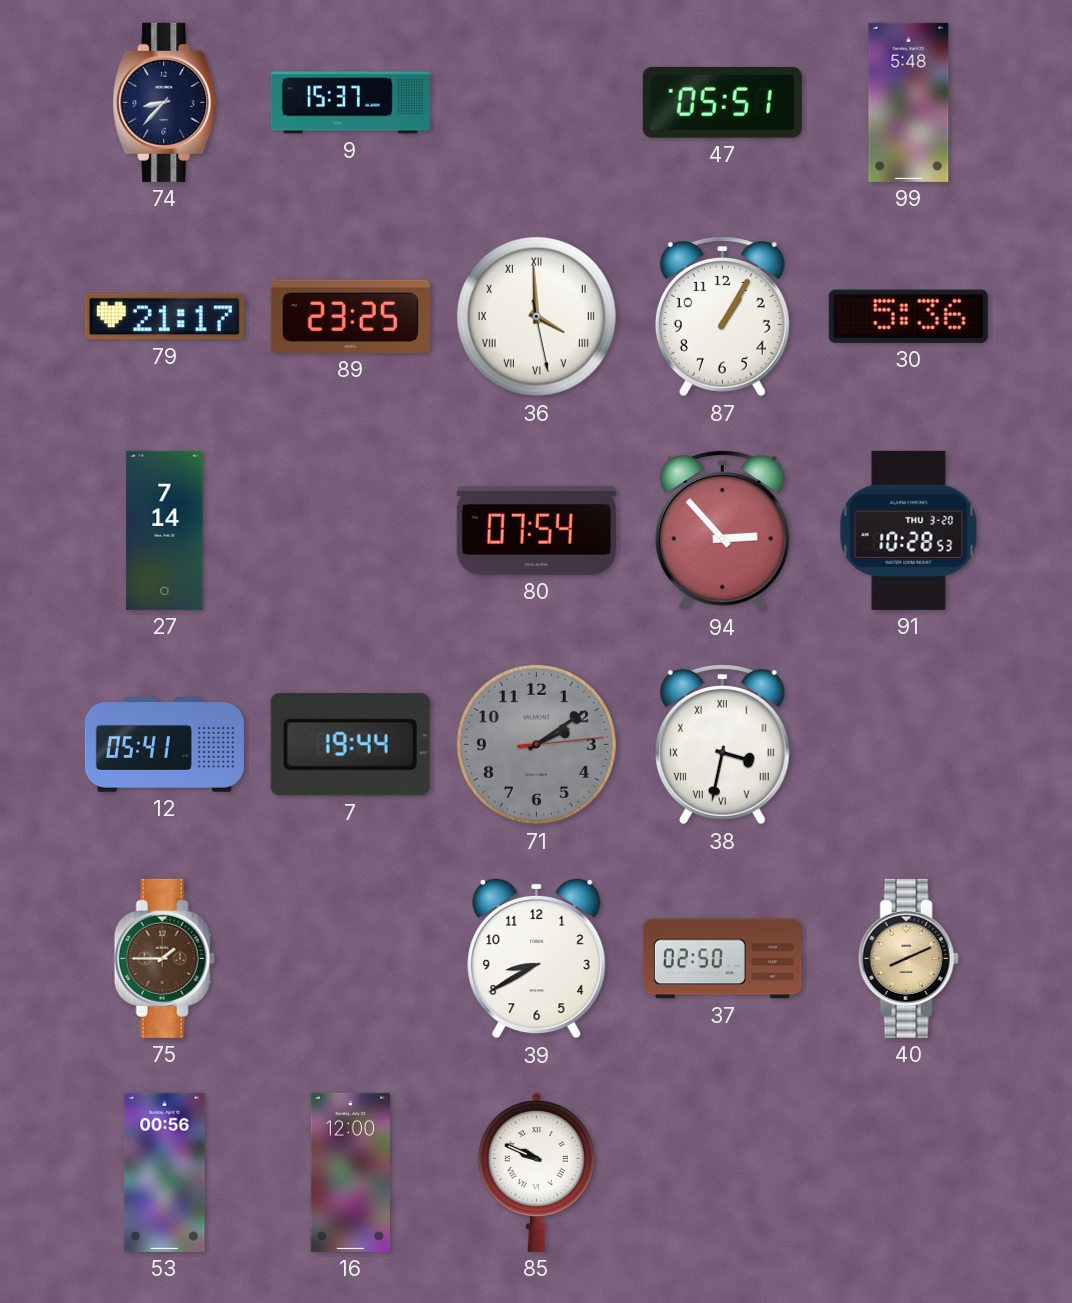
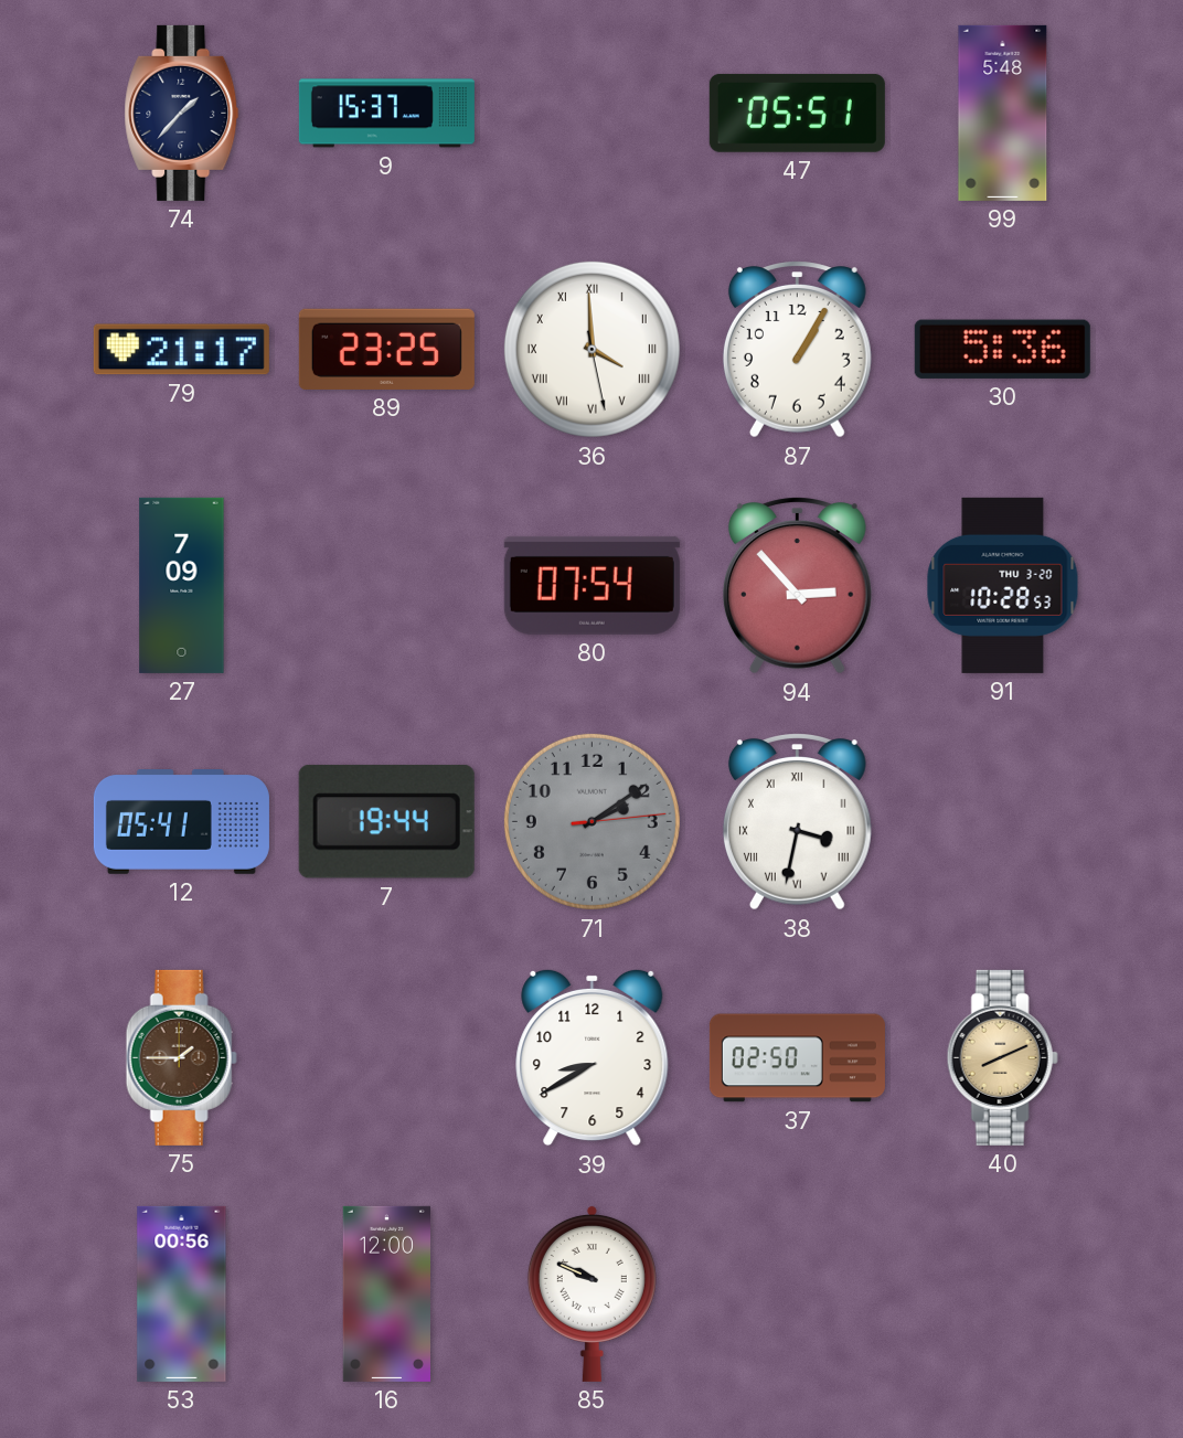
74: 8:37 -> 1:37
27: 7:14 -> 7:09
